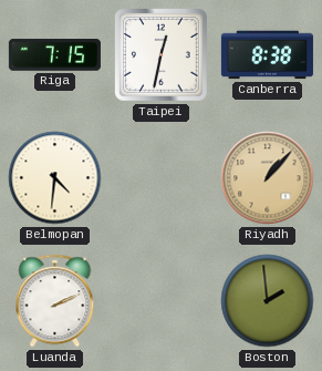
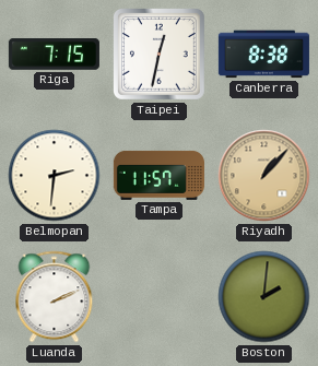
Belmopan: 4:31 -> 2:31
Tampa: none -> 11:57
Boston: 1:59 -> 2:01
